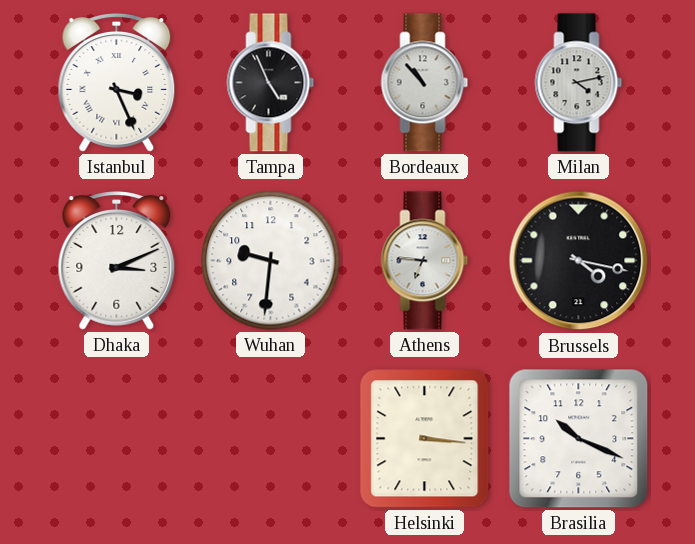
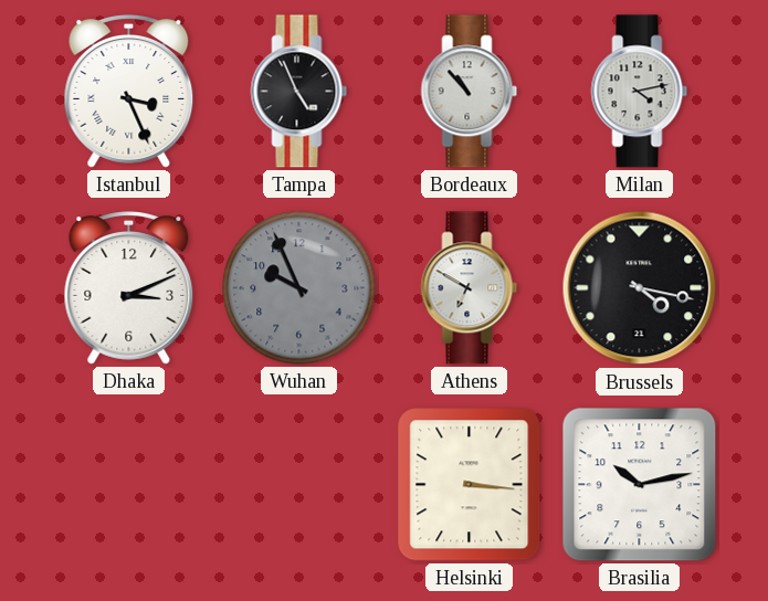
Wuhan: 9:31 -> 9:56
Wuhan dial: white -> grey
Athens: 6:46 -> 6:50
Brasilia: 10:19 -> 10:13
